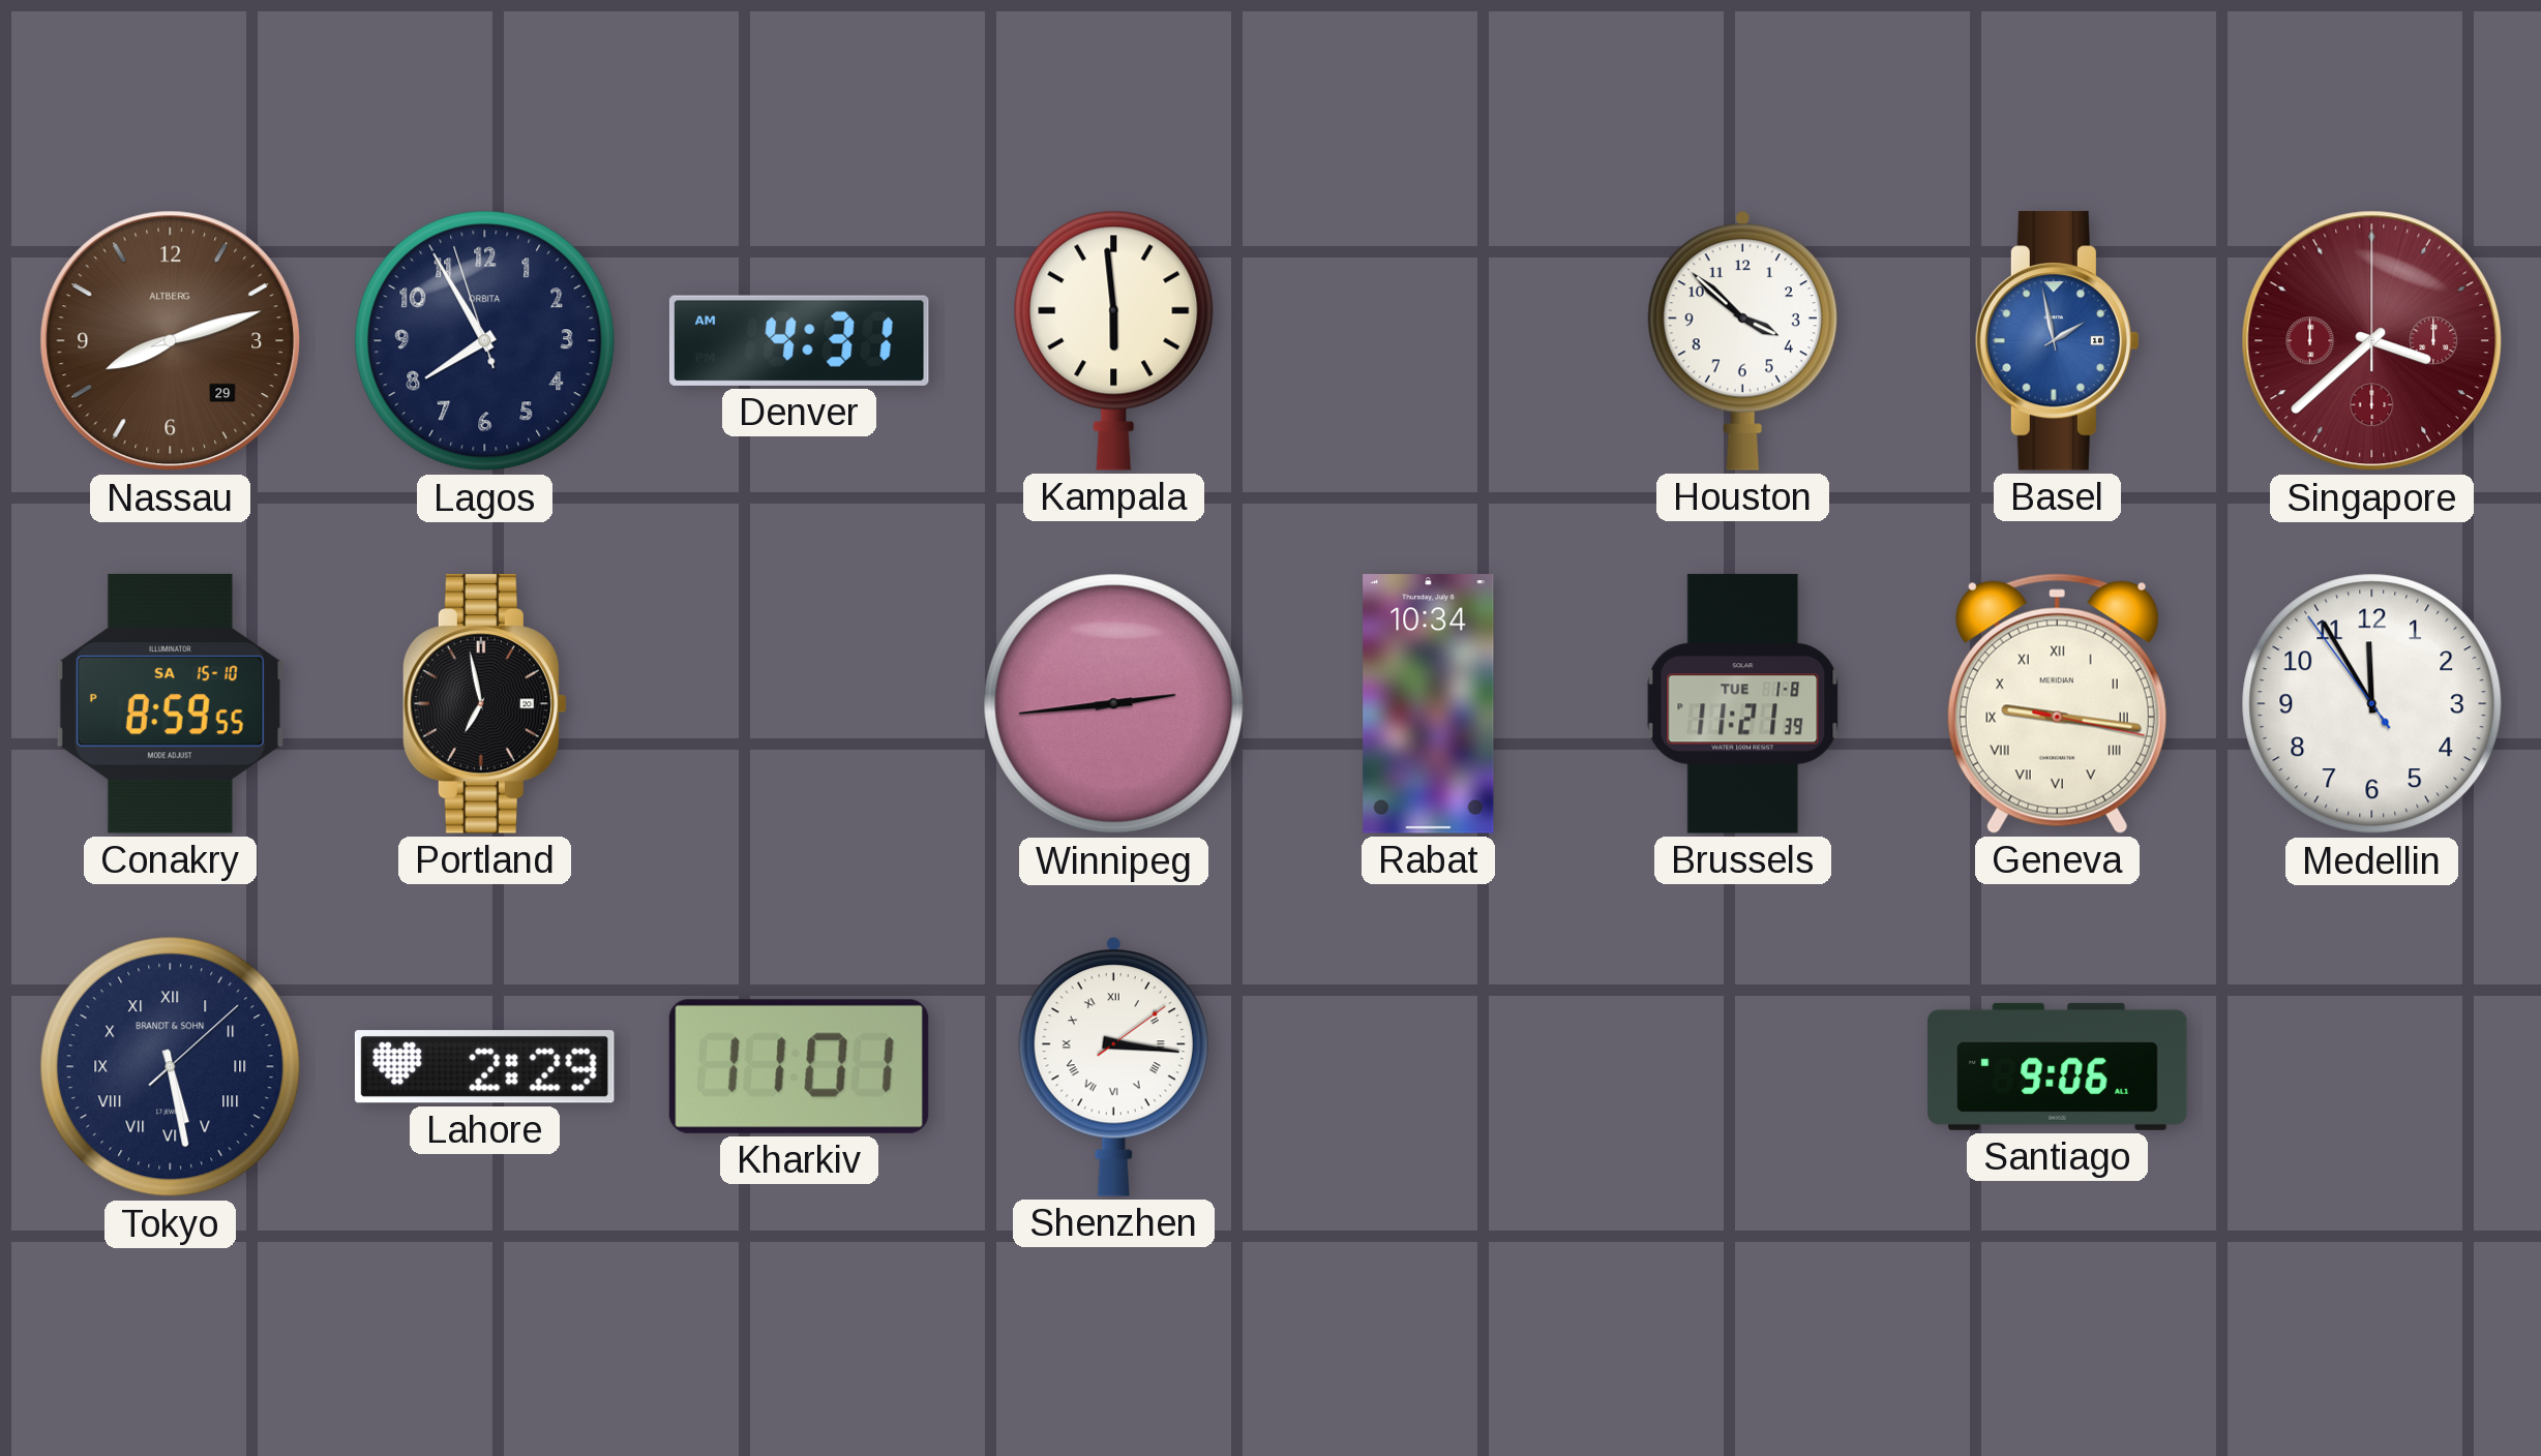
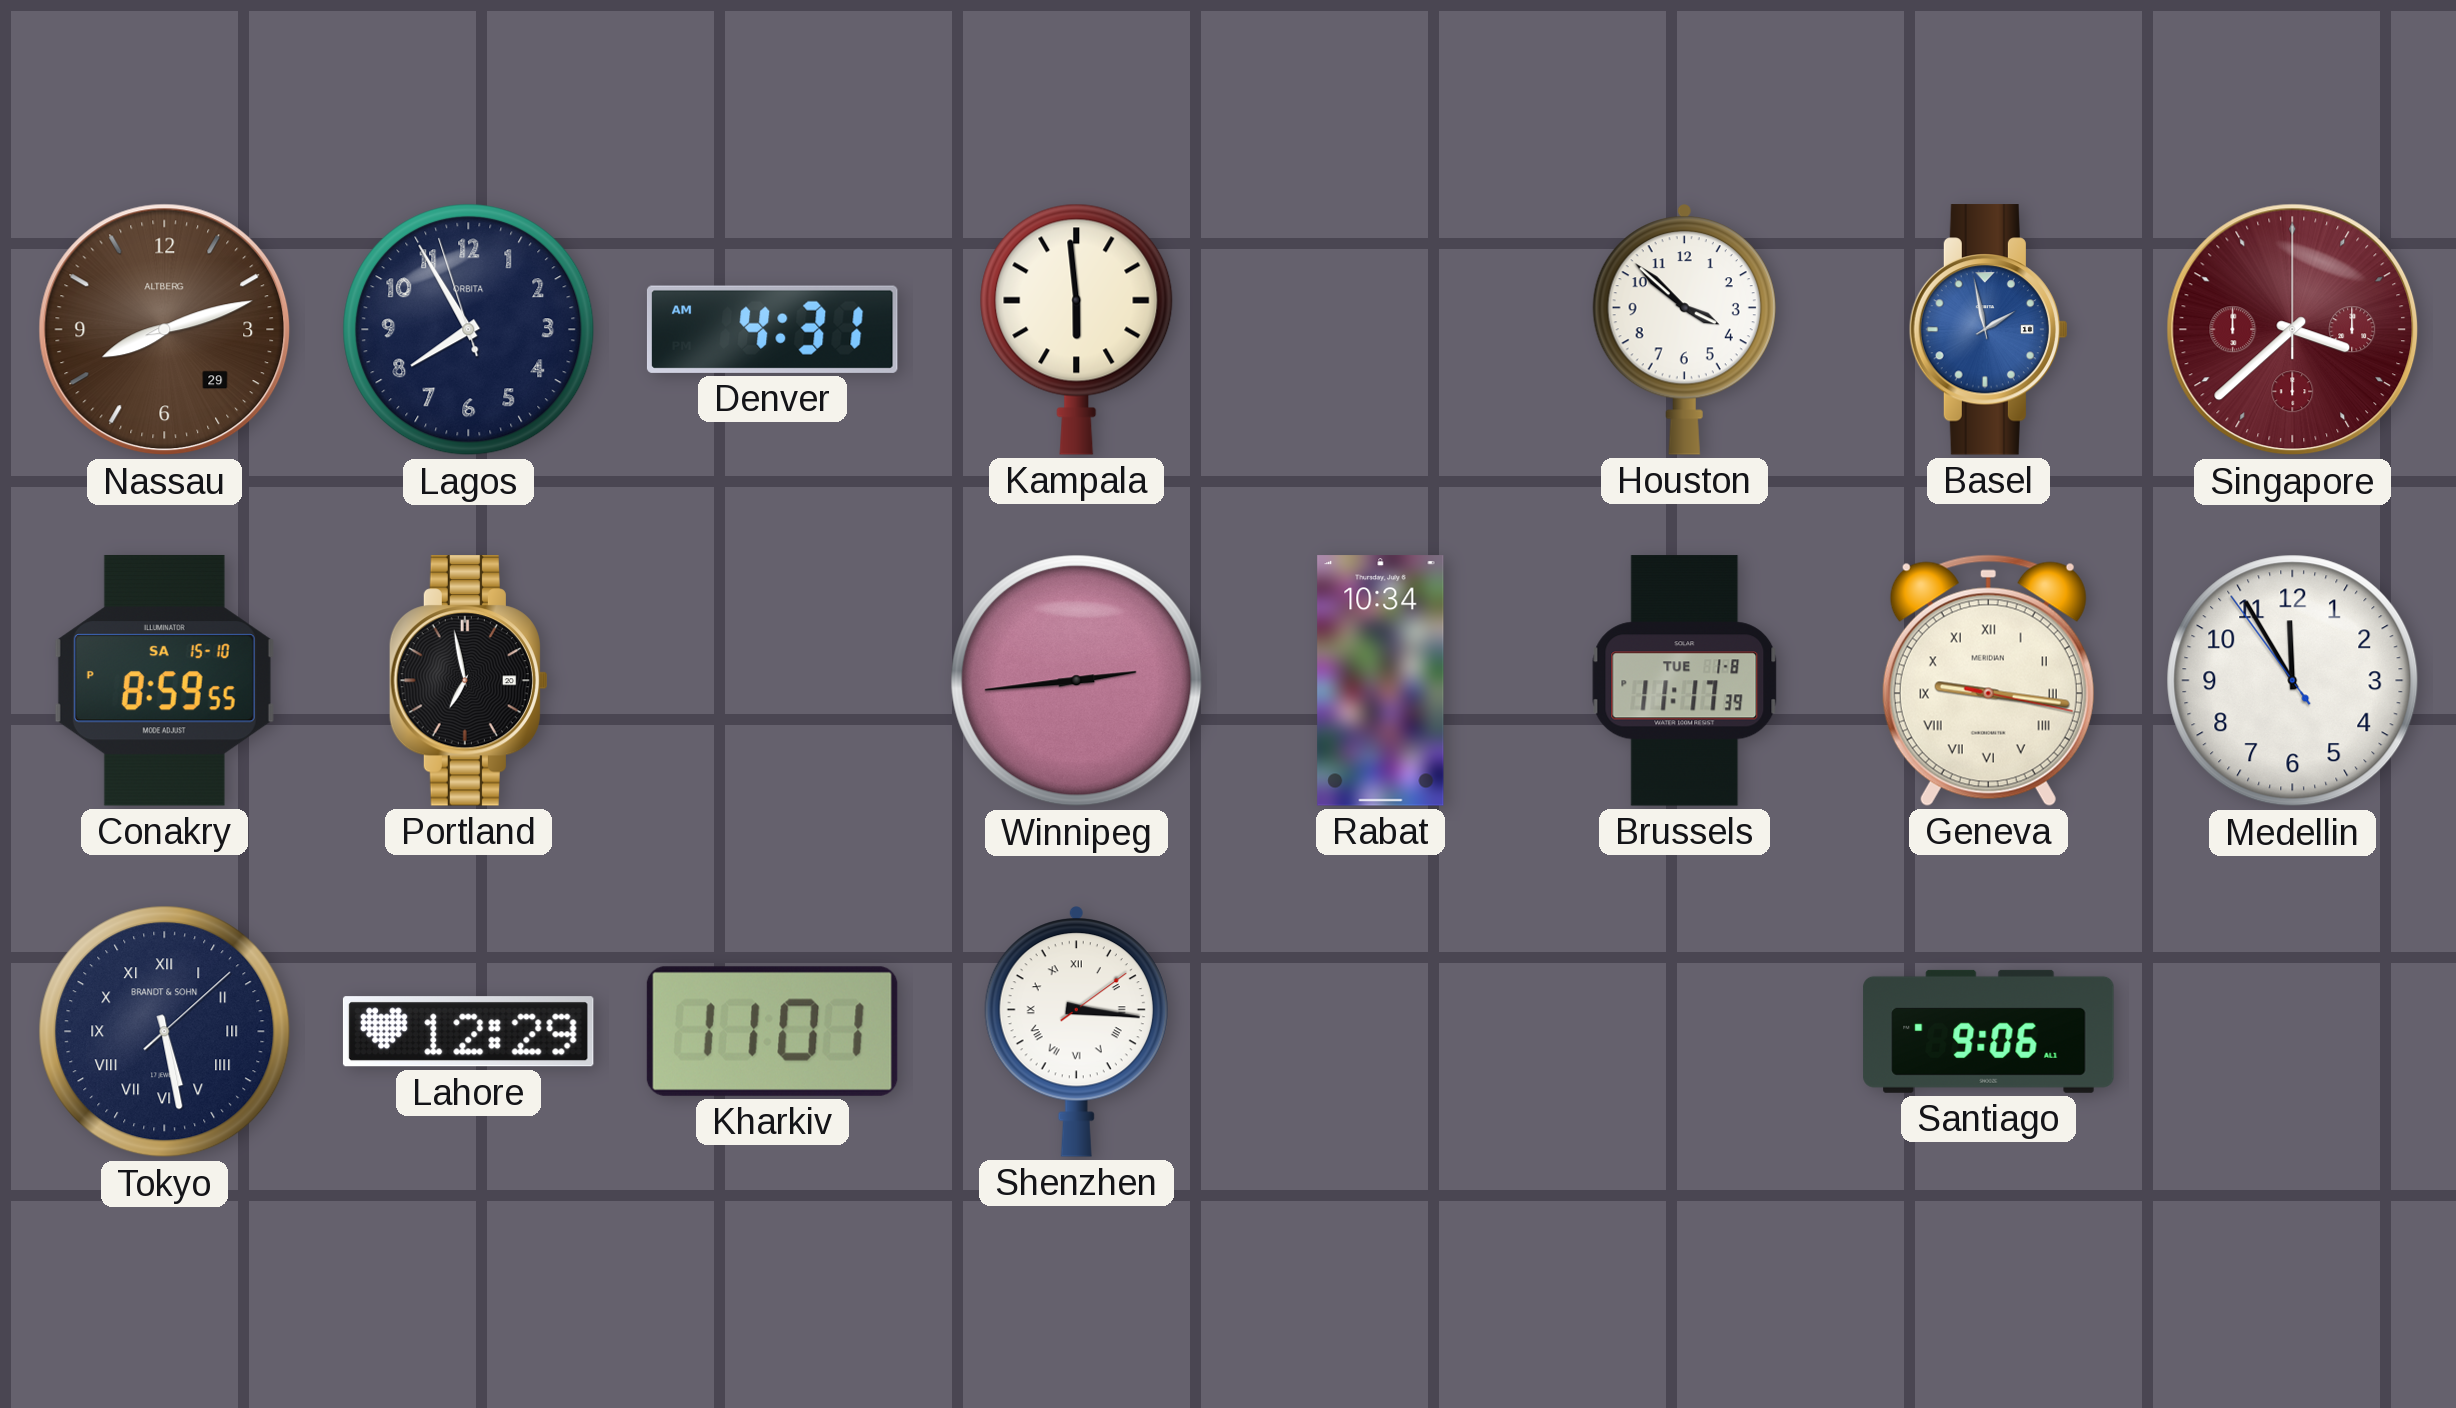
Brussels: 11:21 -> 11:17
Lahore: 2:29 -> 12:29
